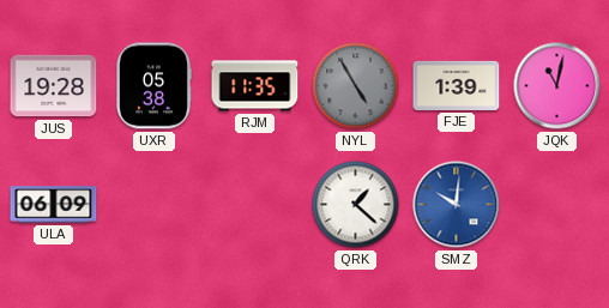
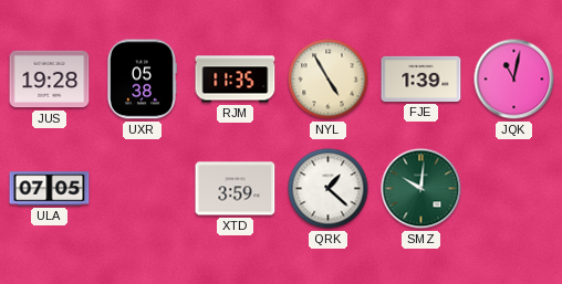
NYL dial: grey -> cream
ULA: 06:09 -> 07:05
XTD: none -> 3:59
SMZ dial: blue -> green
